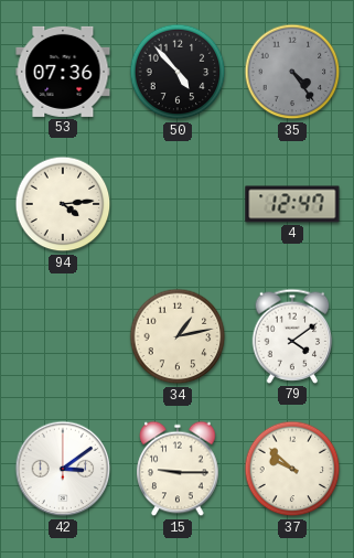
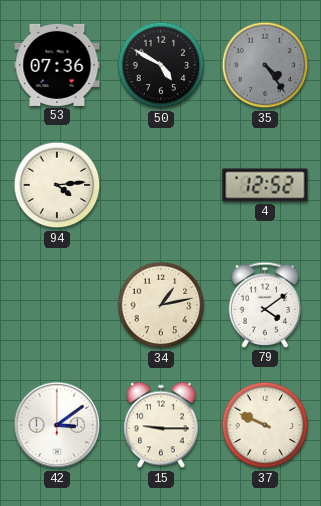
50: 4:53 -> 4:50
4: 12:47 -> 12:52
37: 9:52 -> 9:49
